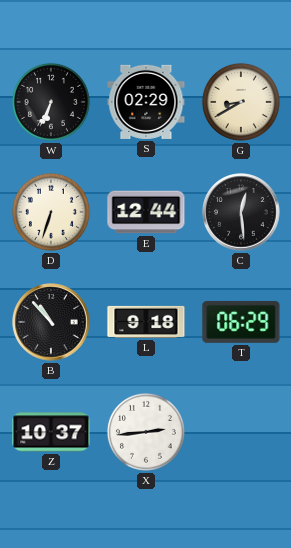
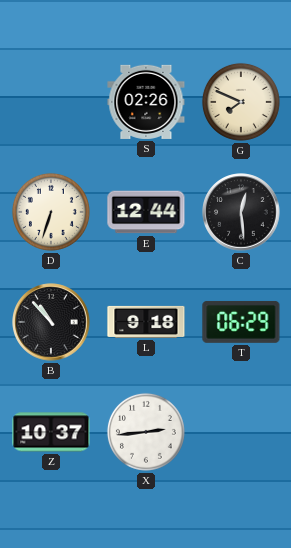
W: 6:34 -> none
S: 02:29 -> 02:26
G: 8:40 -> 7:49
